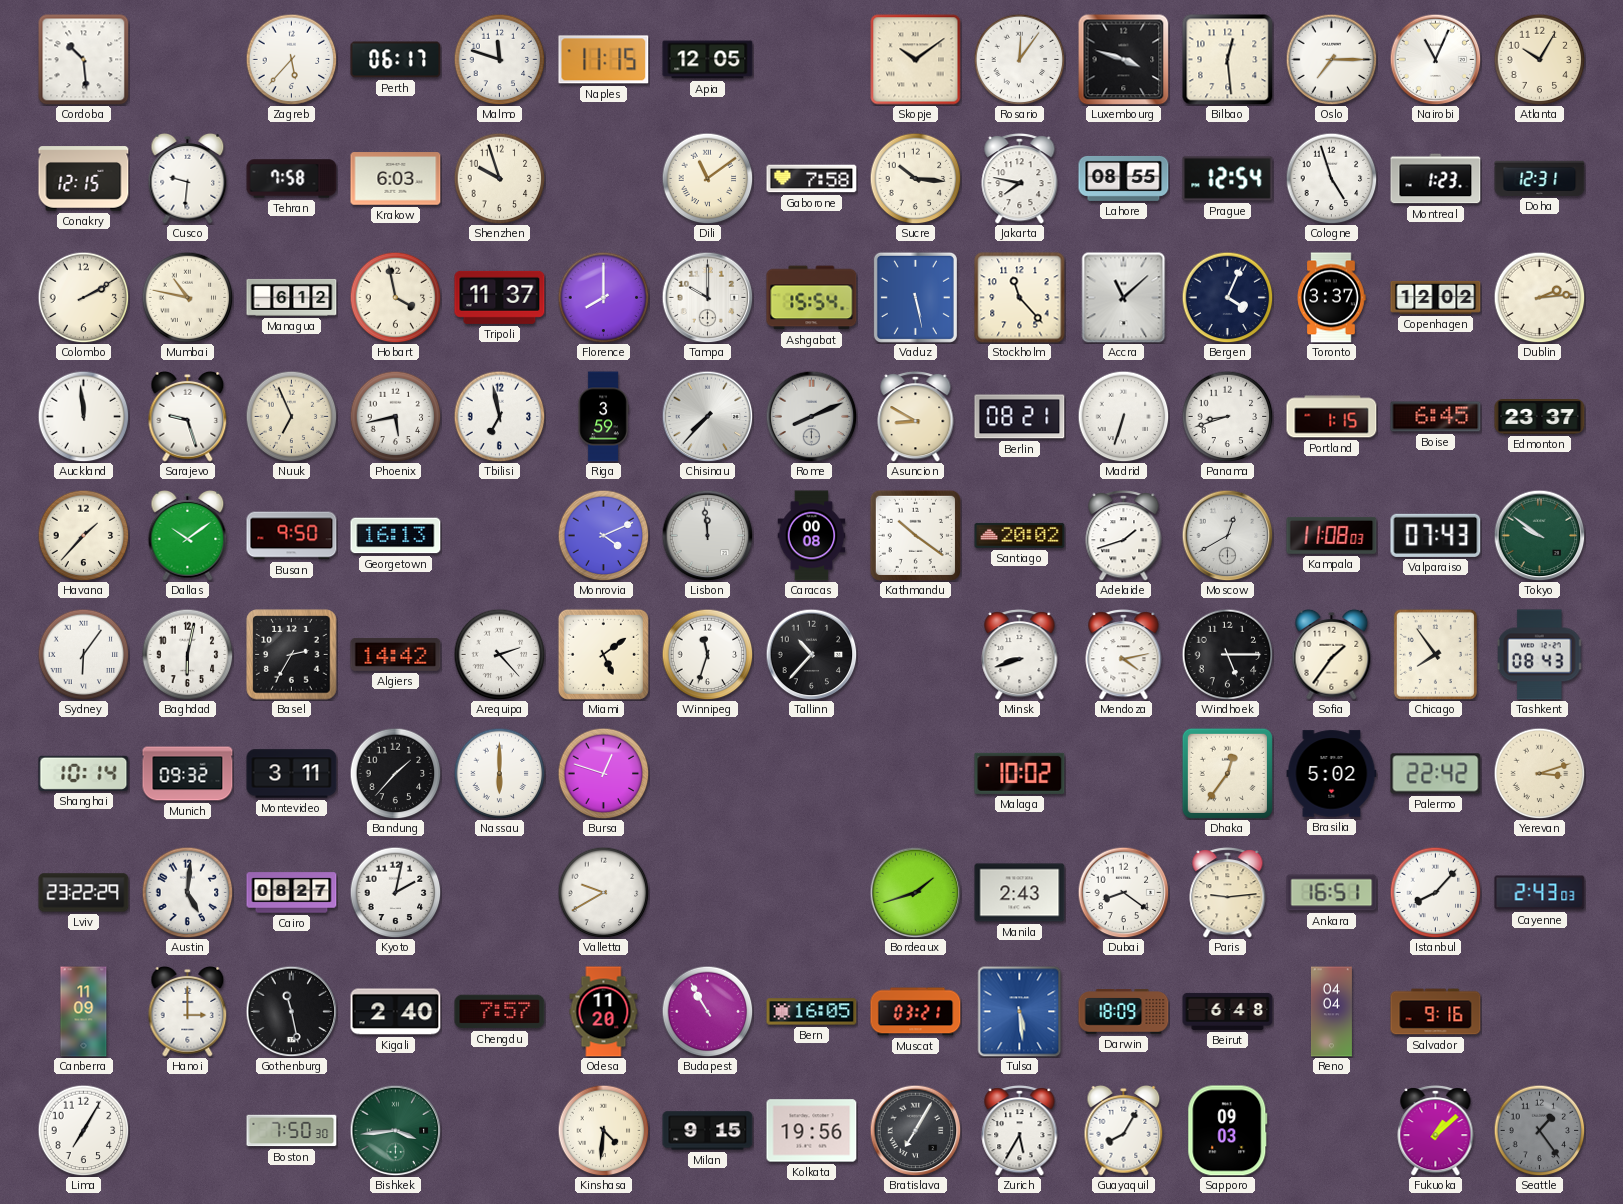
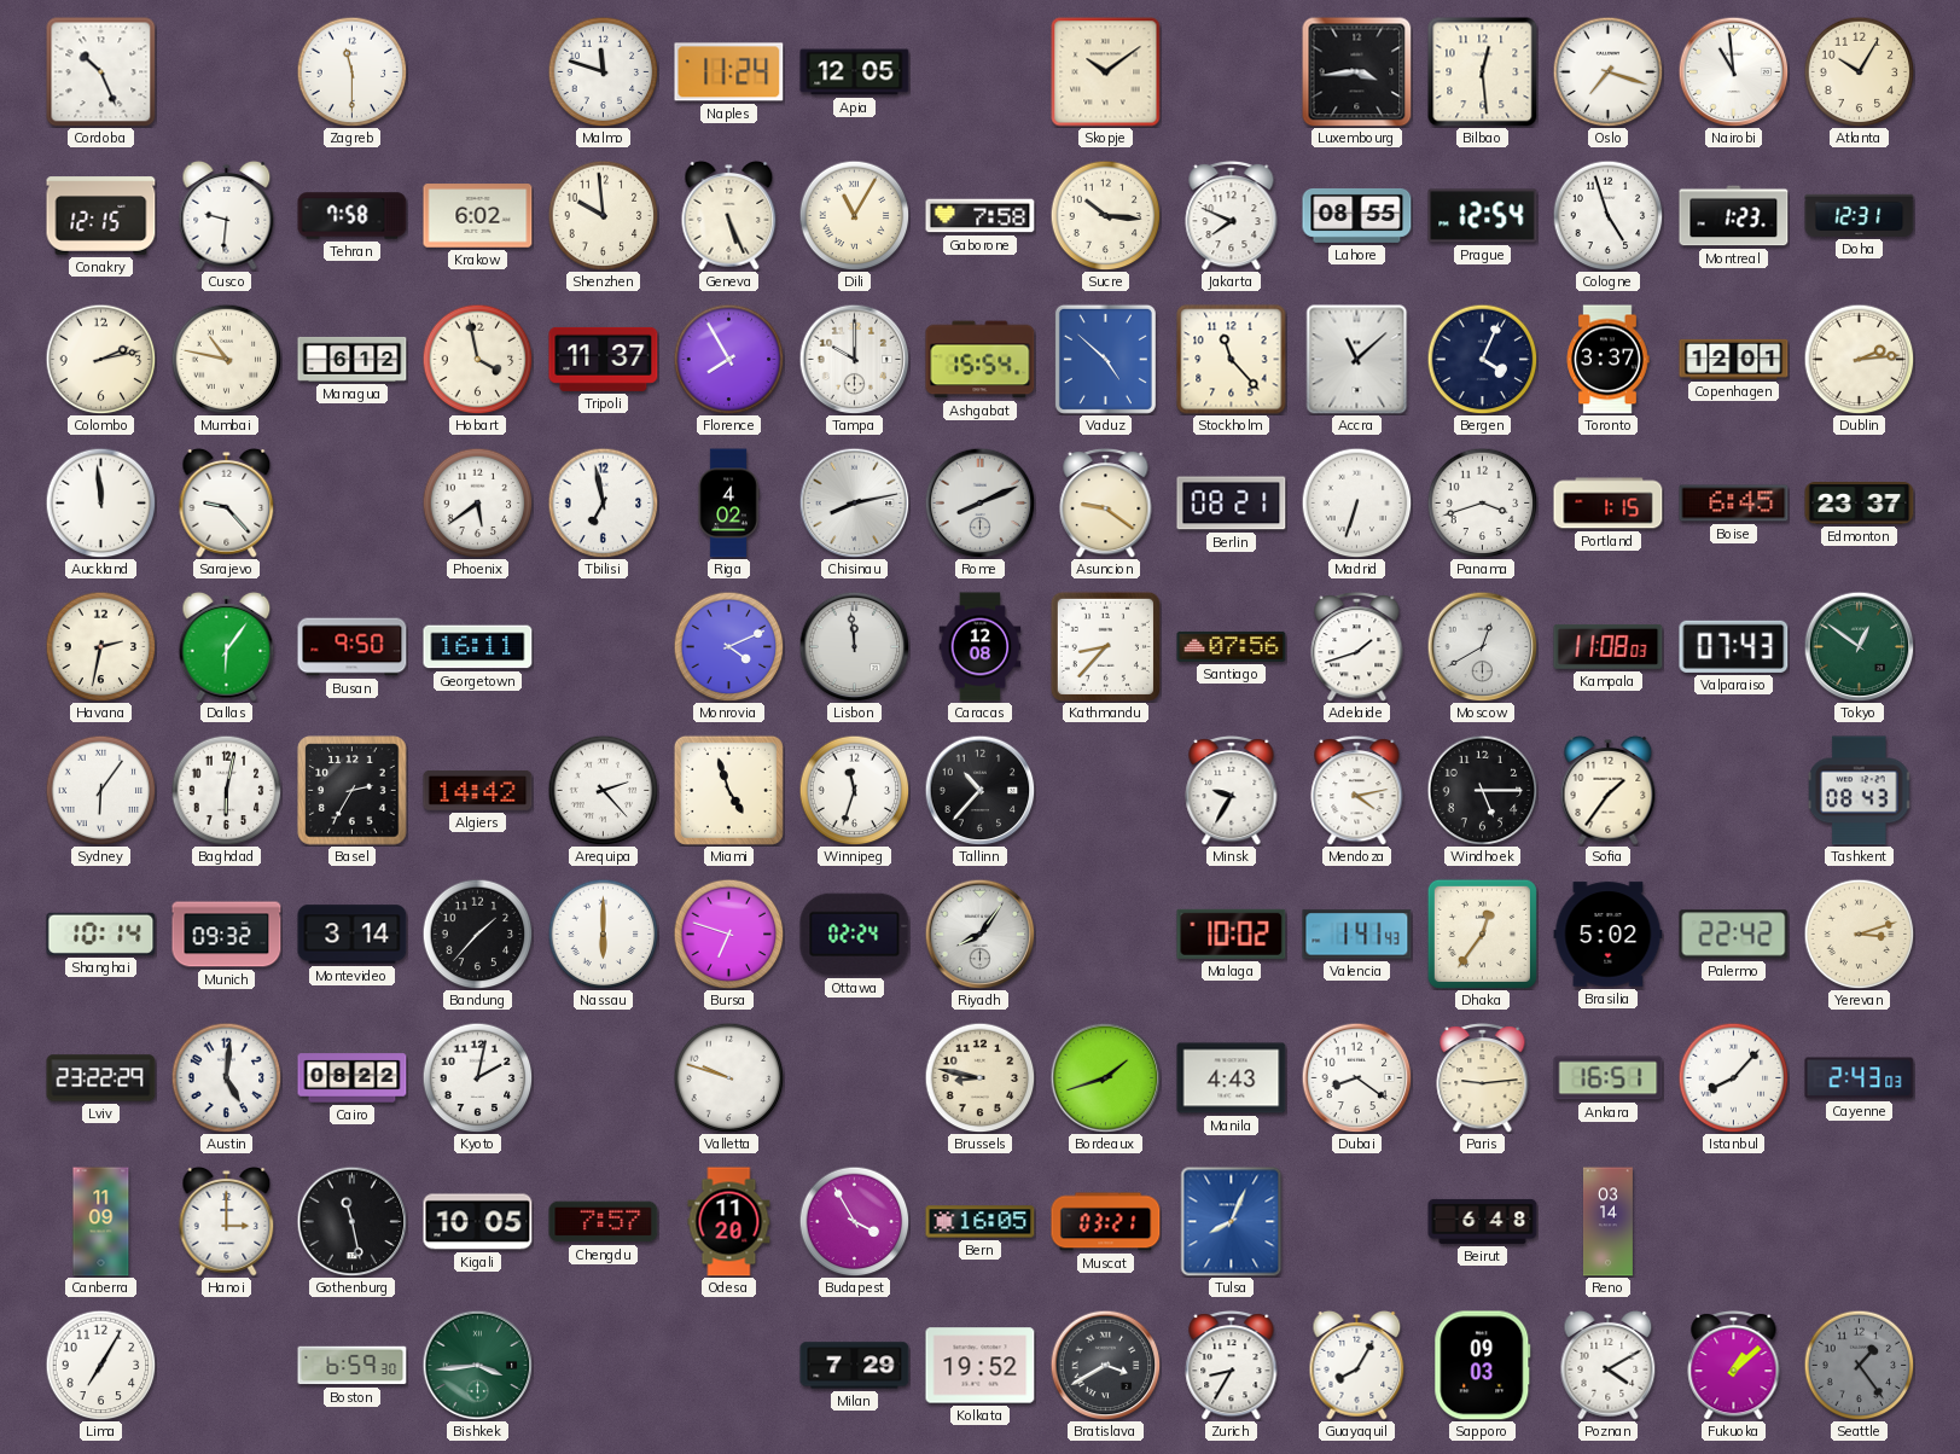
Cordoba: 10:29 -> 10:26
Zagreb: 5:37 -> 11:30
Perth: 06:17 -> none
Naples: 11:15 -> 11:24
Rosario: 12:06 -> none
Luxembourg: 3:48 -> 3:44
Oslo: 7:15 -> 7:18
Nairobi: 11:04 -> 10:59
Krakow: 6:03 -> 6:02
Shenzhen: 9:57 -> 9:59
Geneva: none -> 5:26
Dili: 11:09 -> 11:05
Jakarta: 7:47 -> 7:49
Colombo: 2:10 -> 2:13
Florence: 8:00 -> 7:55
Vaduz: 5:28 -> 4:52
Copenhagen: 12:02 -> 12:01
Sarajevo: 9:27 -> 9:23
Nuuk: 6:56 -> none
Phoenix: 5:43 -> 5:39
Riga: 3:59 -> 4:02
Chisinau: 7:37 -> 8:13
Asuncion: 8:50 -> 9:21
Panama: 8:42 -> 3:42
Havana: 1:37 -> 2:32
Dallas: 10:09 -> 6:06
Georgetown: 16:13 -> 16:11
Caracas: 00:08 -> 12:08
Kathmandu: 10:21 -> 8:37
Santiago: 20:02 -> 07:56
Tokyo: 9:51 -> 12:51
Miami: 5:09 -> 4:57
Minsk: 8:42 -> 9:35
Chicago: 7:54 -> none
Montevideo: 3:11 -> 3:14
Bursa: 12:48 -> 6:48
Ottawa: none -> 02:24
Riyadh: none -> 8:06
Valencia: none -> 1:41
Cairo: 08:27 -> 08:22
Valletta: 9:40 -> 9:48
Brussels: none -> 8:47
Manila: 2:43 -> 4:43
Kigali: 2:40 -> 10:05
Budapest: 10:55 -> 3:55
Tulsa: 5:29 -> 8:04
Darwin: 18:09 -> none
Reno: 04:04 -> 03:14
Salvador: 9:16 -> none
Boston: 7:50 -> 6:59
Kinshasa: 4:31 -> none
Milan: 9:15 -> 7:29
Kolkata: 19:56 -> 19:52
Bratislava: 7:05 -> 3:40
Zurich: 5:35 -> 8:35
Poznan: none -> 4:10
